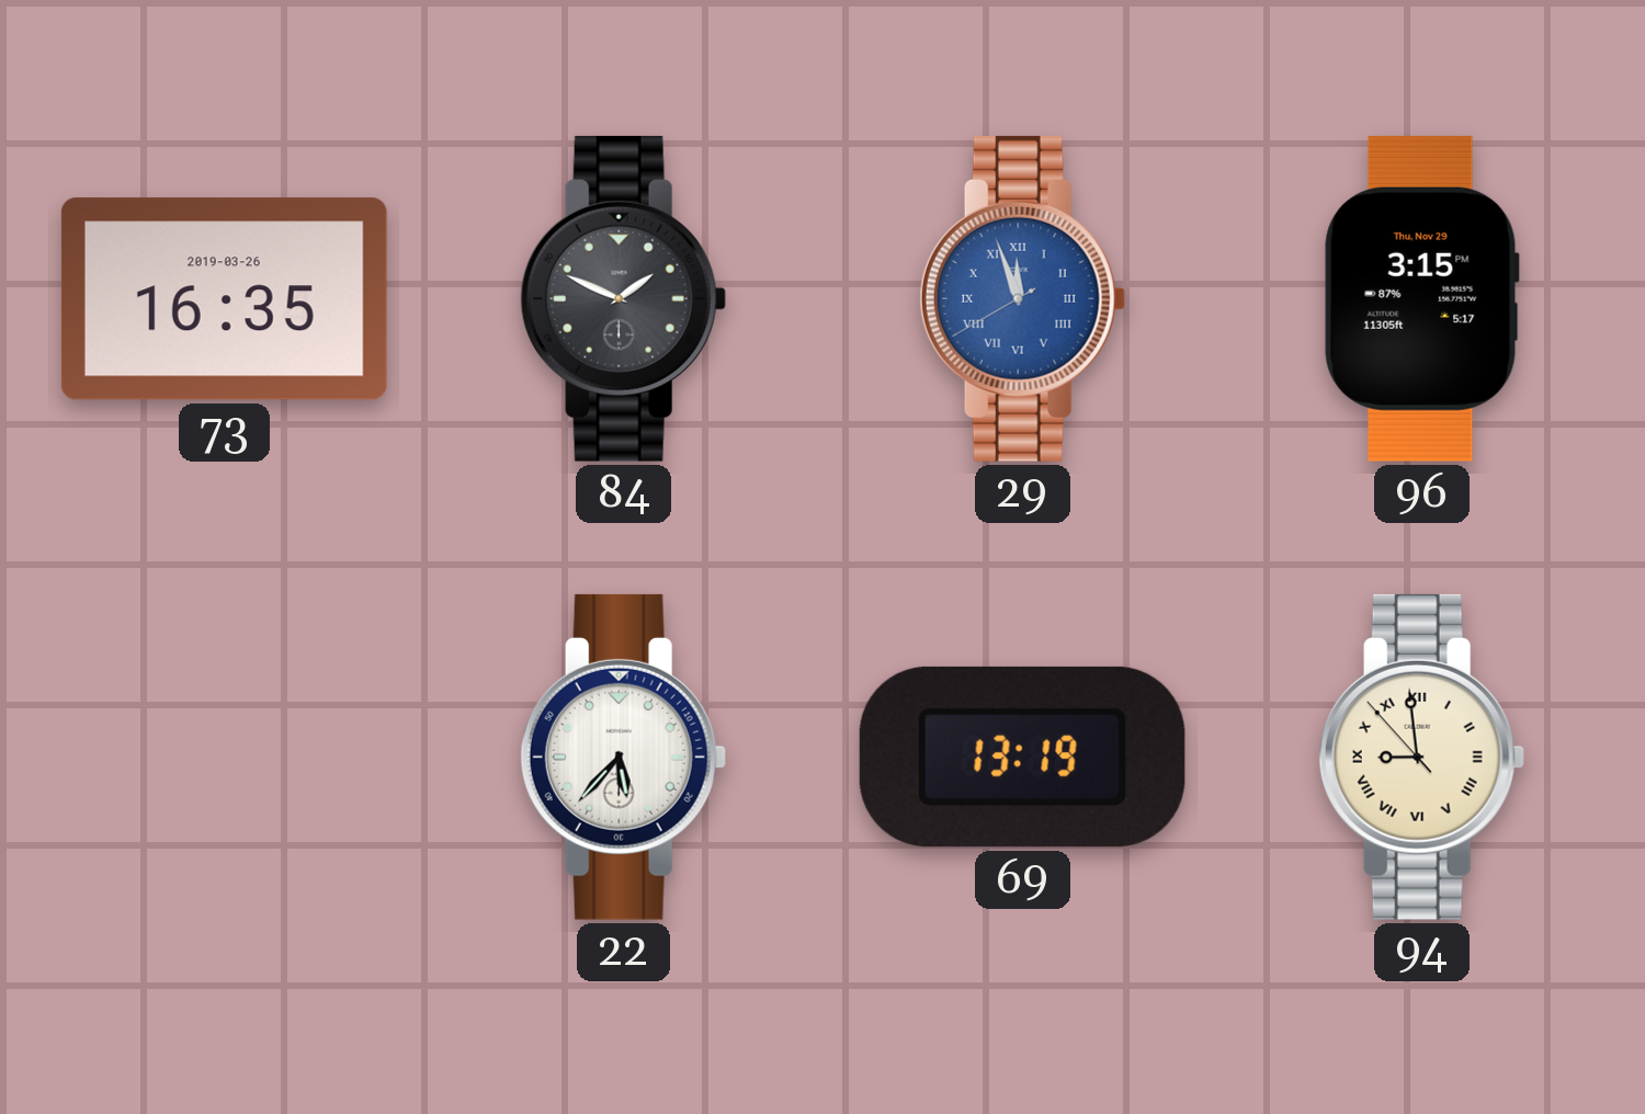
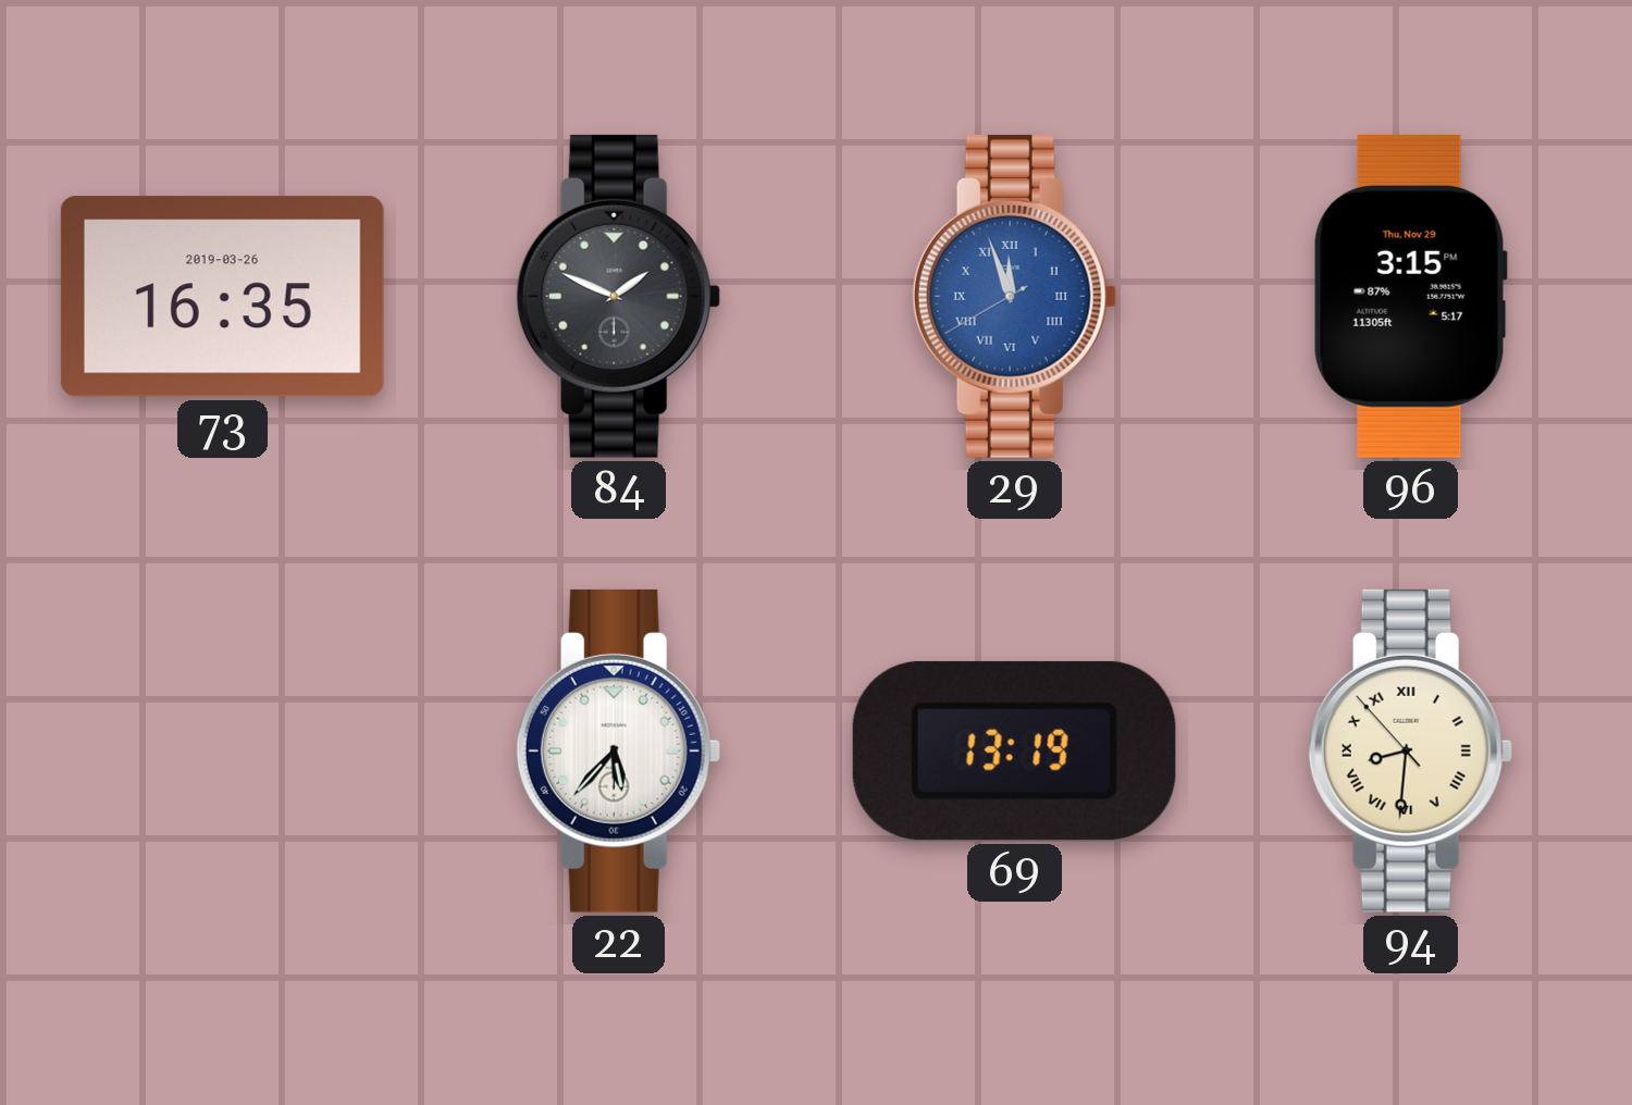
94: 8:58 -> 8:30
